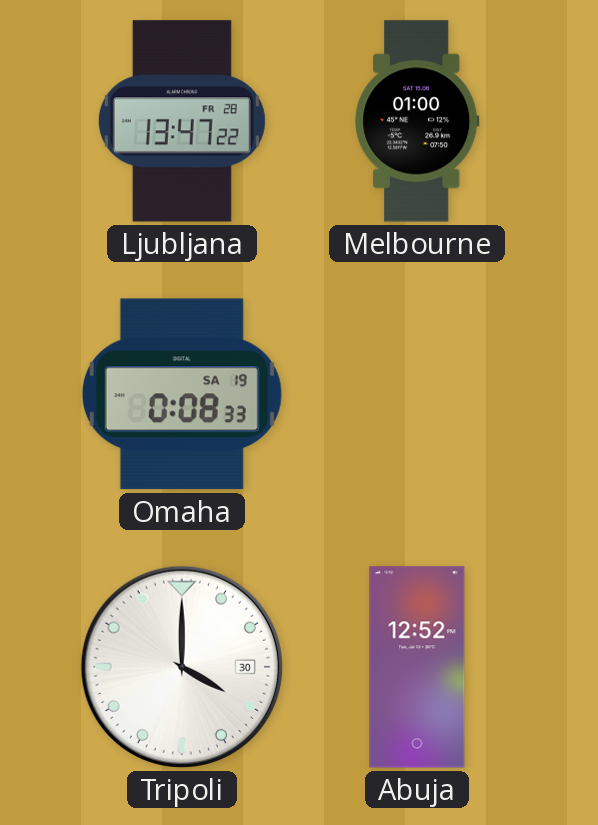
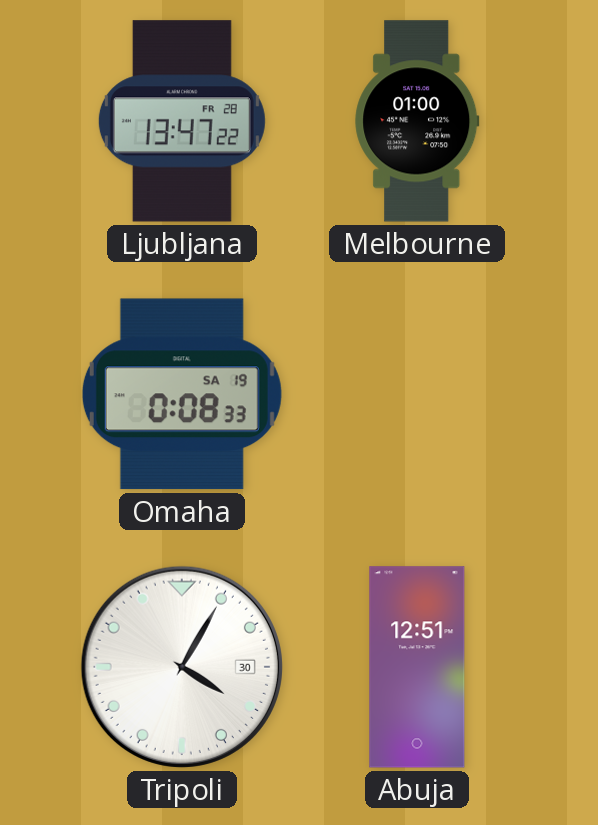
Tripoli: 4:00 -> 4:05
Abuja: 12:52 -> 12:51
